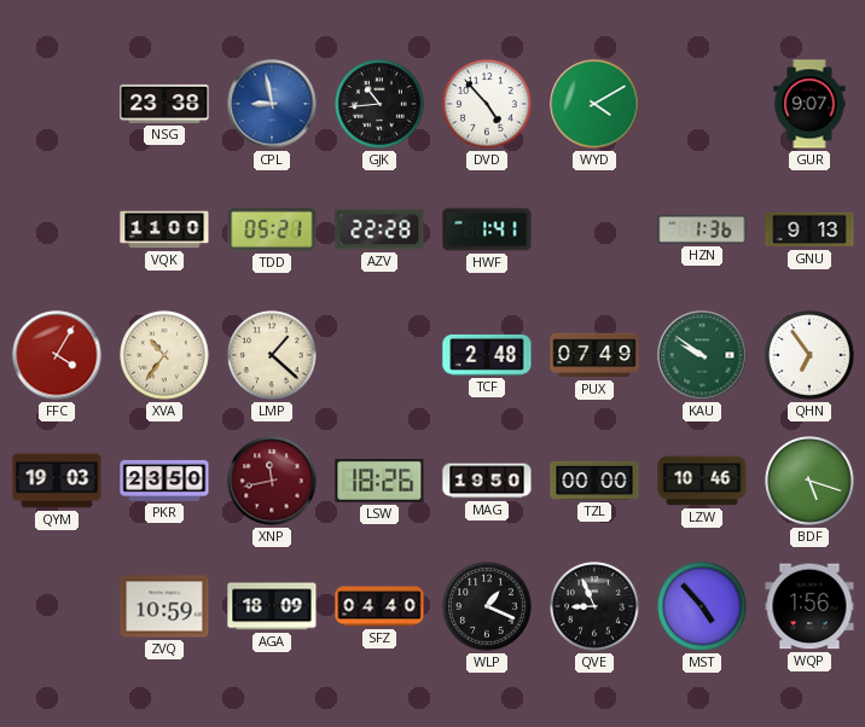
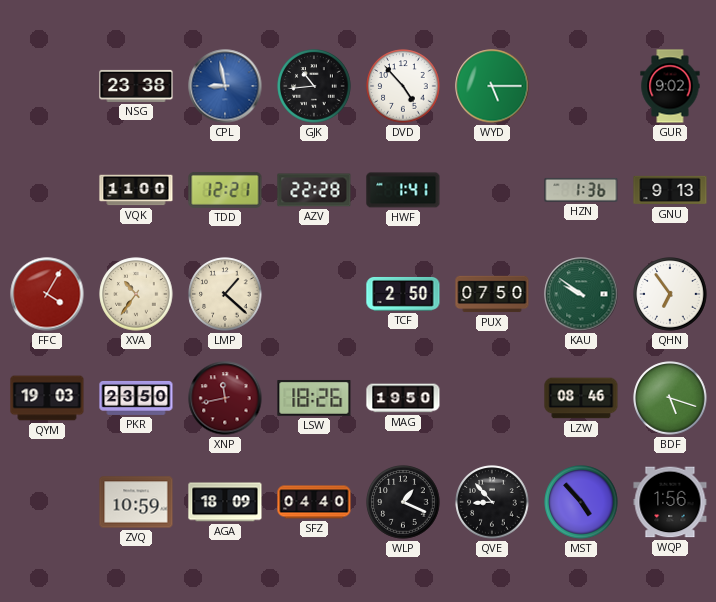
WYD: 4:10 -> 5:15
GUR: 9:07 -> 9:02
TDD: 05:21 -> 12:21
TCF: 2:48 -> 2:50
PUX: 07:49 -> 07:50
TZL: 00:00 -> none
LZW: 10:46 -> 08:46
QVE: 8:56 -> 8:53
